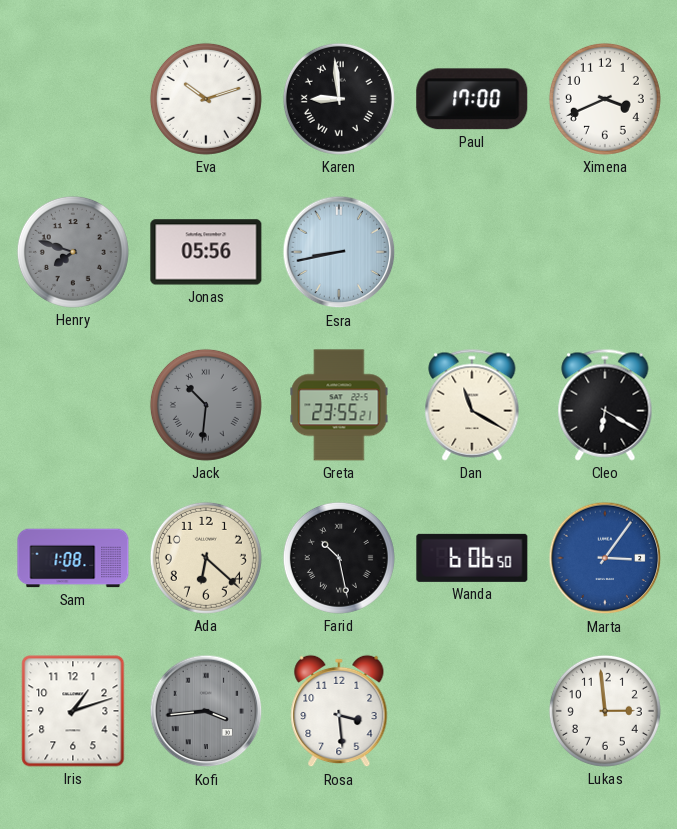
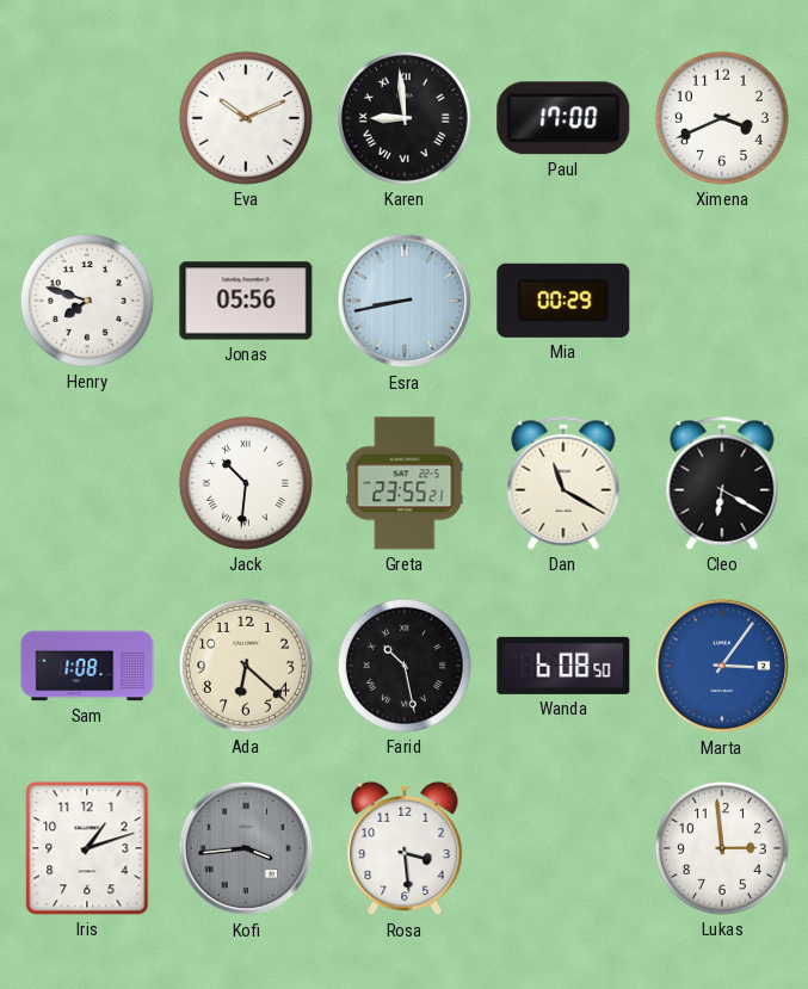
Eva: 10:12 -> 10:11
Henry dial: grey -> white
Mia: none -> 00:29
Jack dial: grey -> white
Wanda: 6:06 -> 6:08
